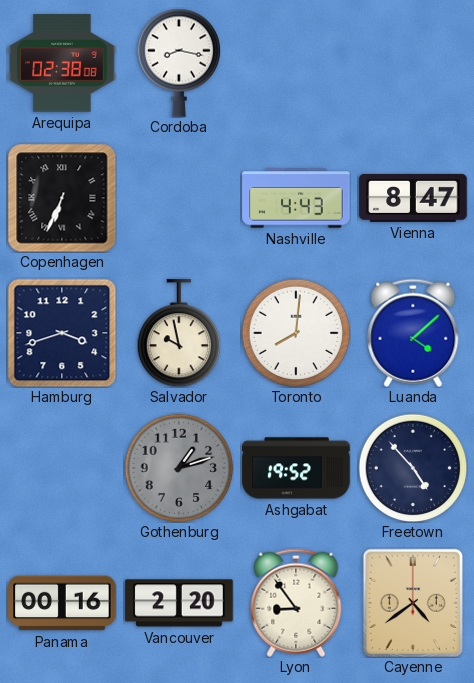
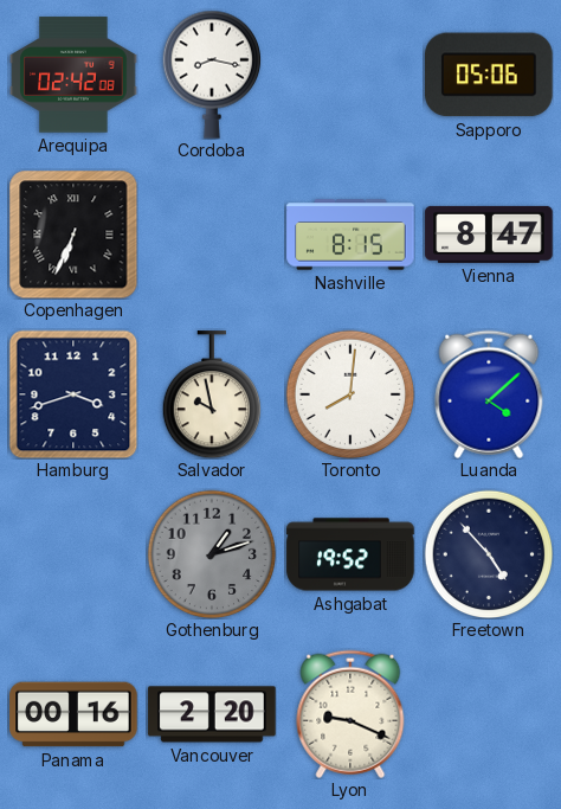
Arequipa: 02:38 -> 02:42
Sapporo: none -> 05:06
Nashville: 4:43 -> 8:15
Lyon: 8:54 -> 9:19
Cayenne: 4:39 -> none
